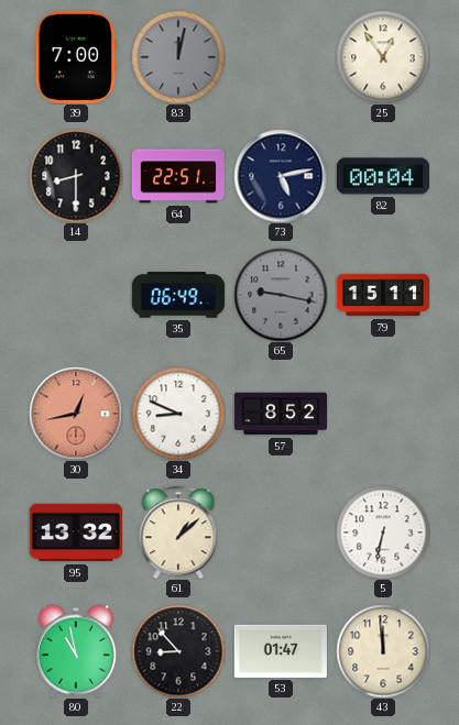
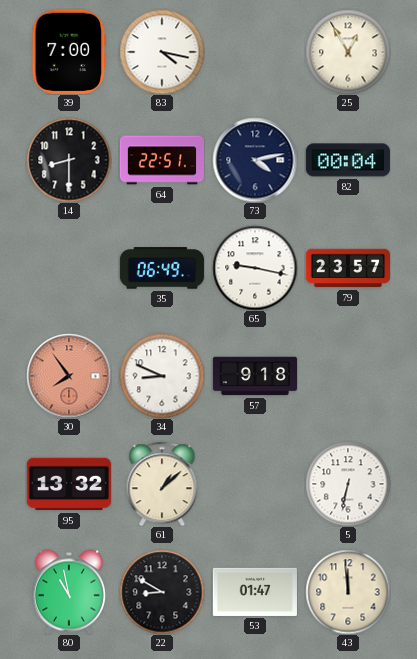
83: 12:02 -> 4:17
83 dial: grey -> white
25: 12:54 -> 12:55
73: 5:13 -> 4:13
65 dial: grey -> white
79: 15:11 -> 23:57
30: 12:43 -> 7:54
57: 8:52 -> 9:18
22: 8:53 -> 8:50
